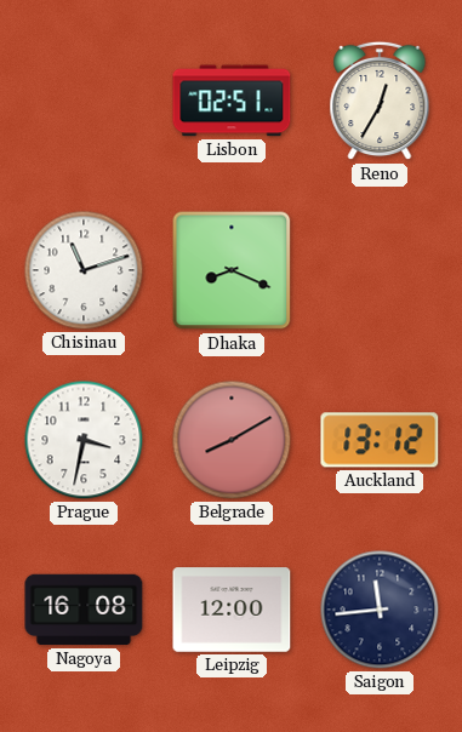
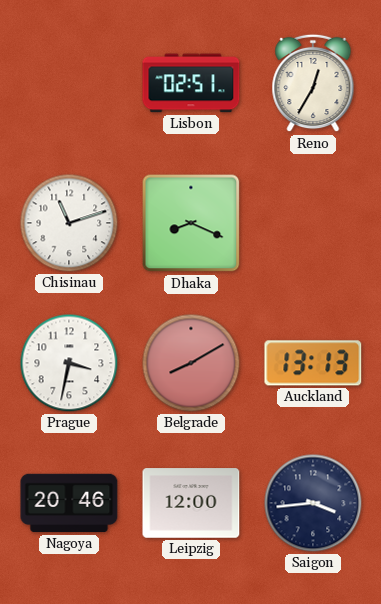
Auckland: 13:12 -> 13:13
Nagoya: 16:08 -> 20:46
Saigon: 11:44 -> 3:44
